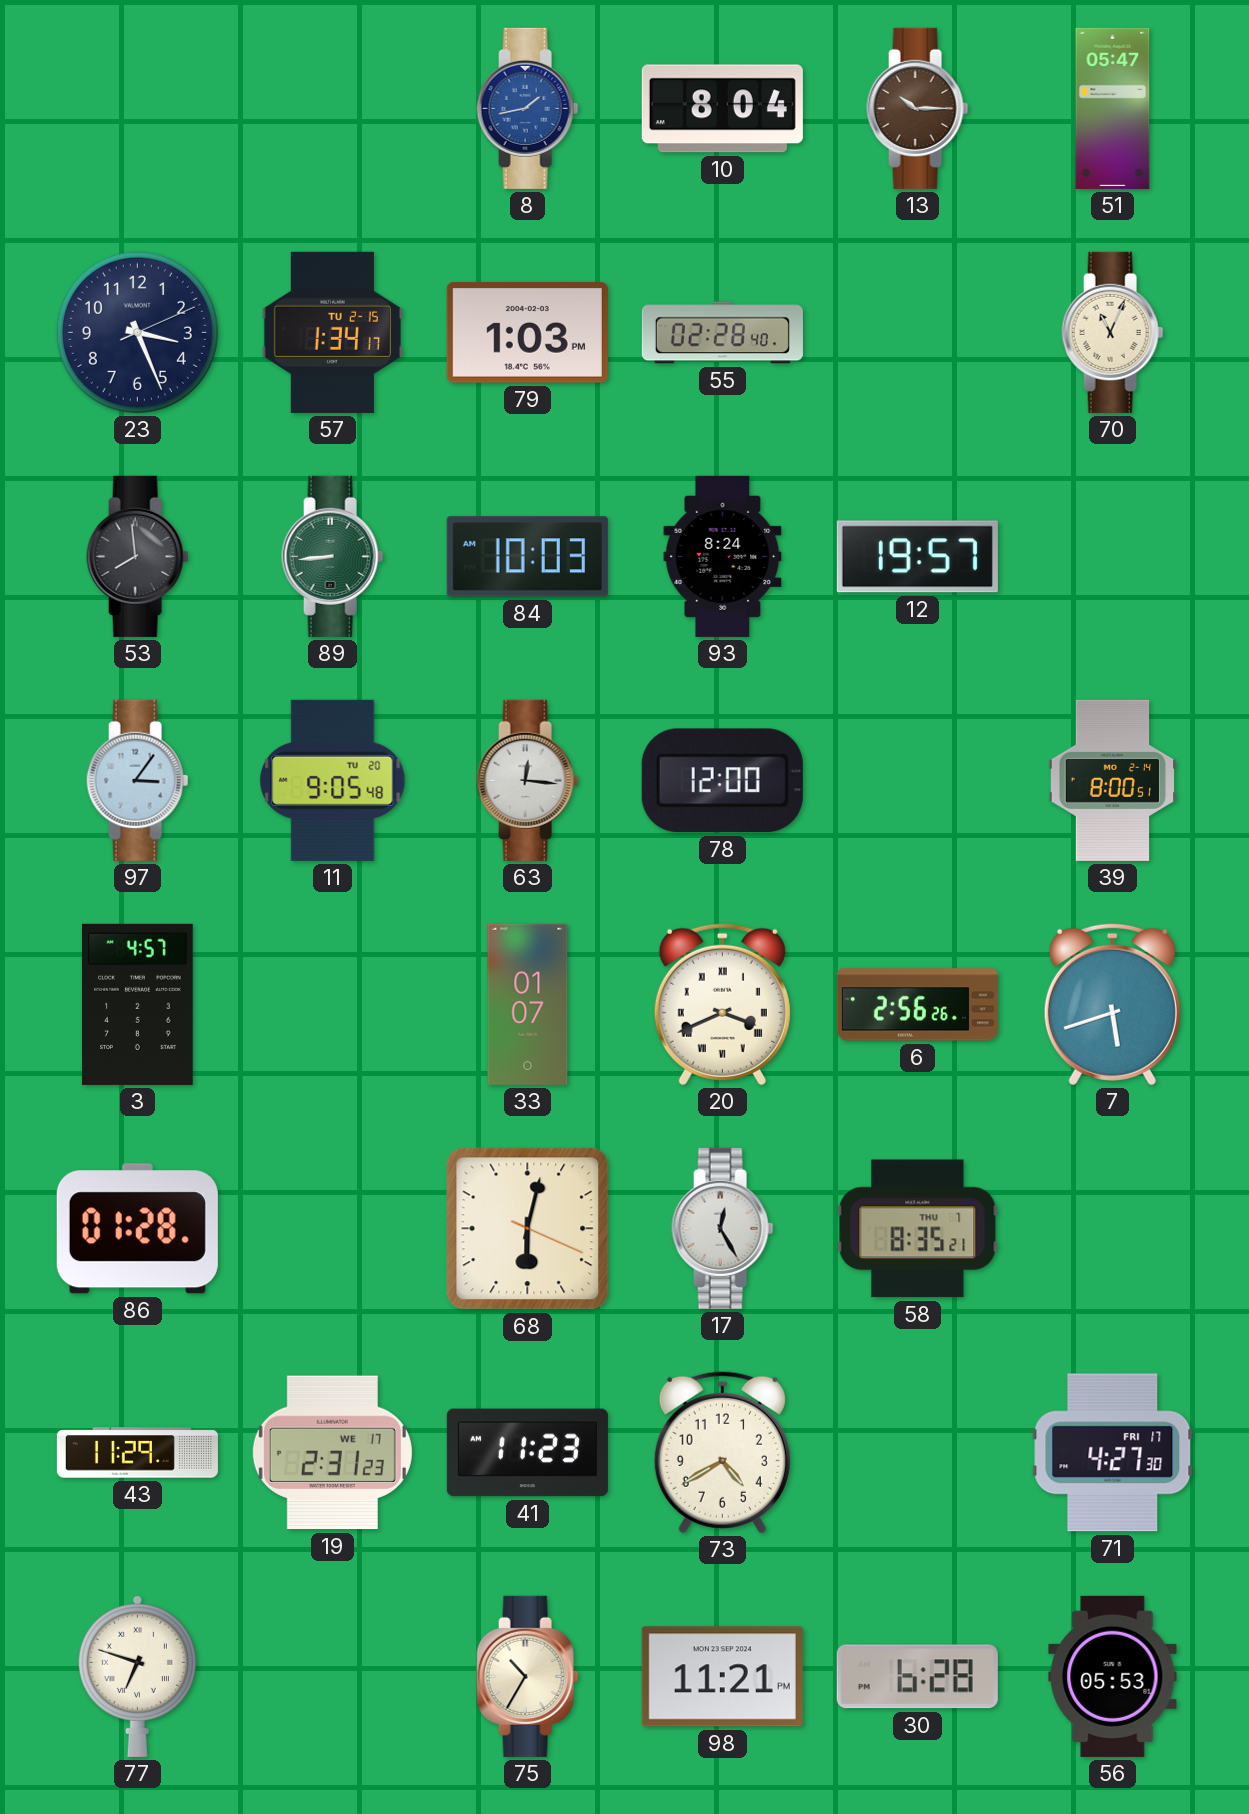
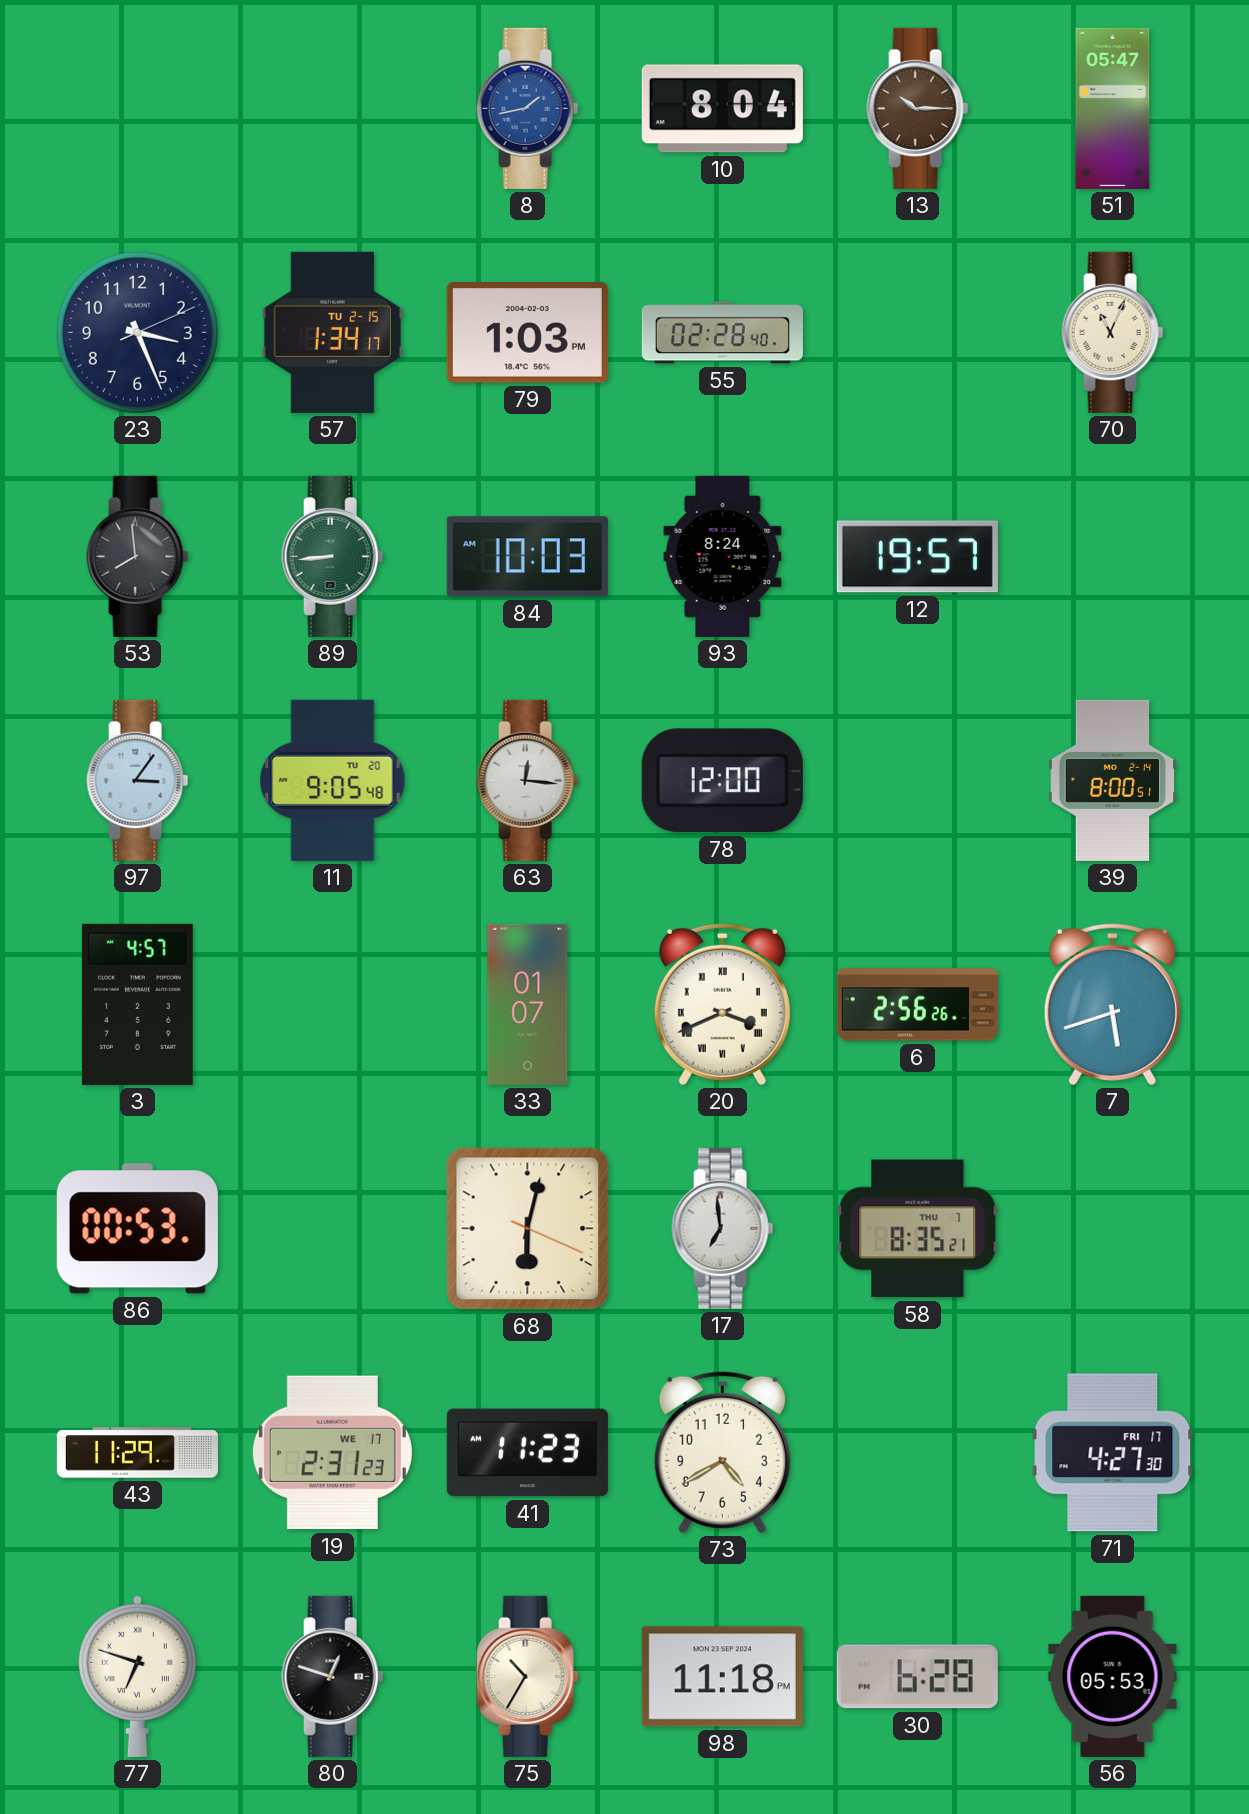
86: 01:28 -> 00:53
17: 12:25 -> 6:59
80: none -> 12:48
98: 11:21 -> 11:18
